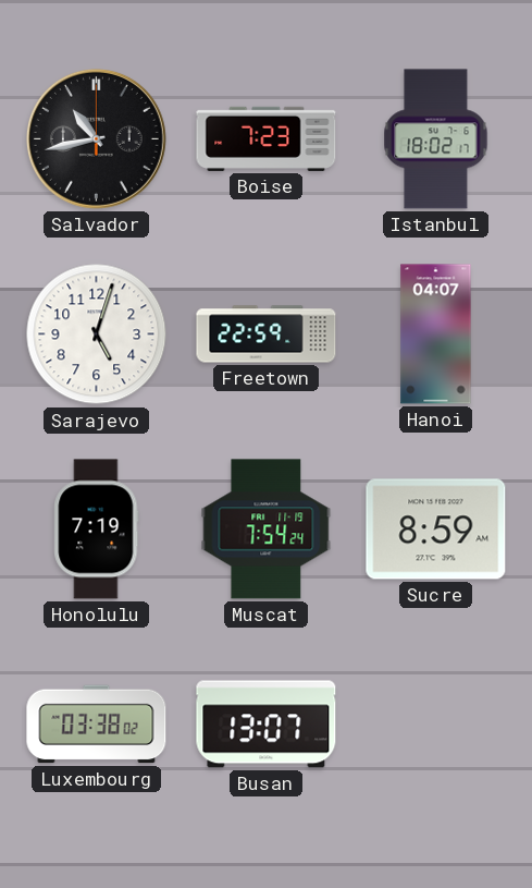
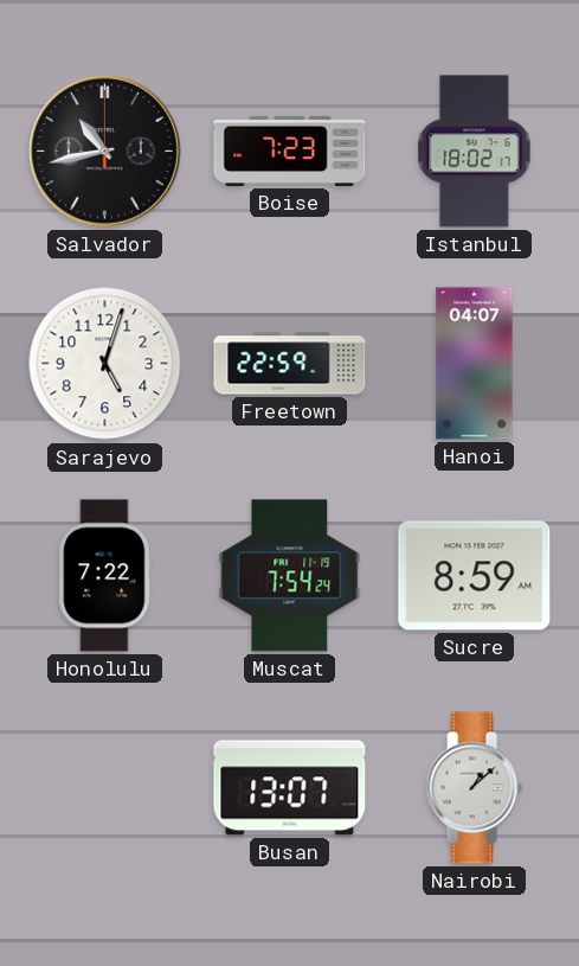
Honolulu: 7:19 -> 7:22
Luxembourg: 03:38 -> none
Nairobi: none -> 1:08
